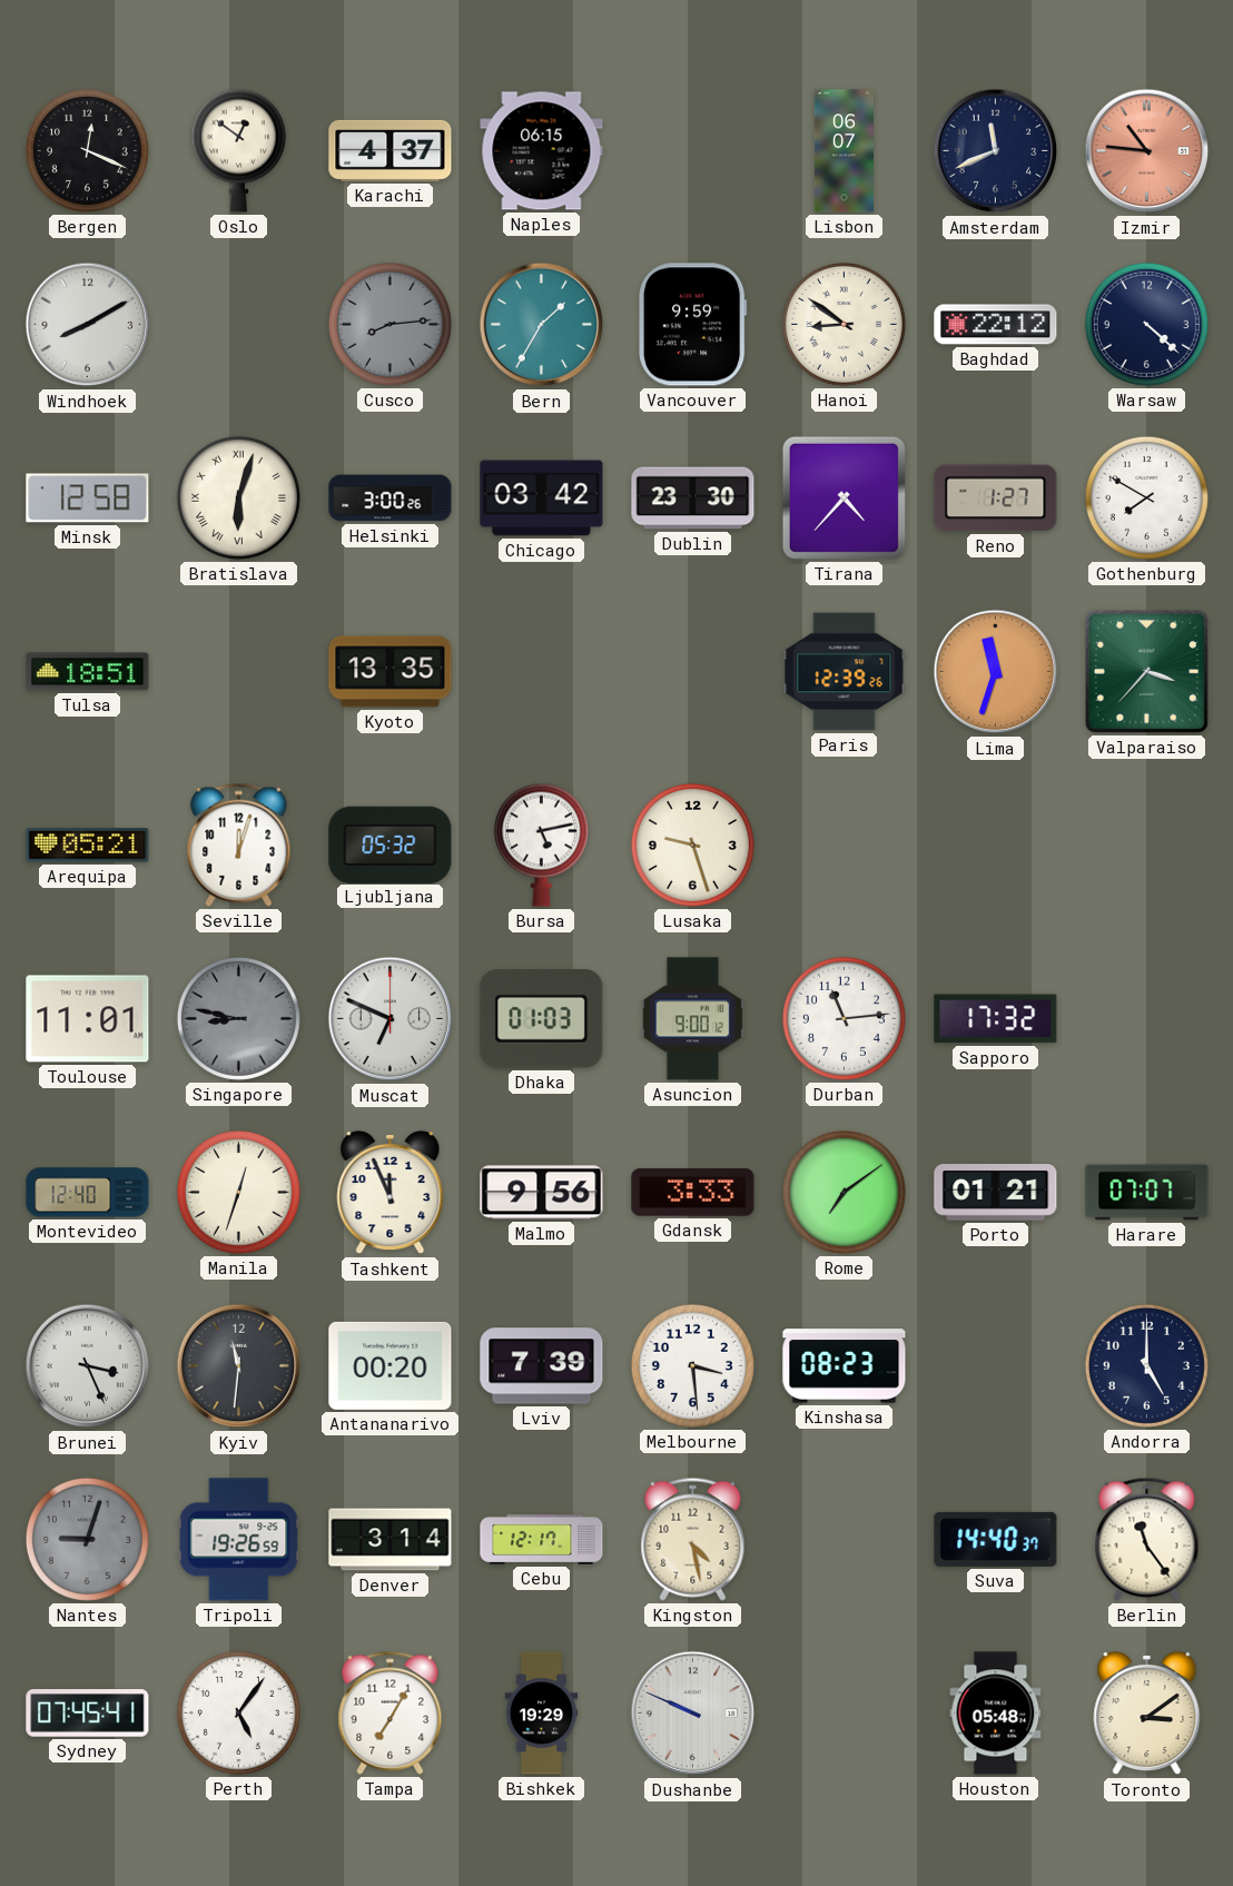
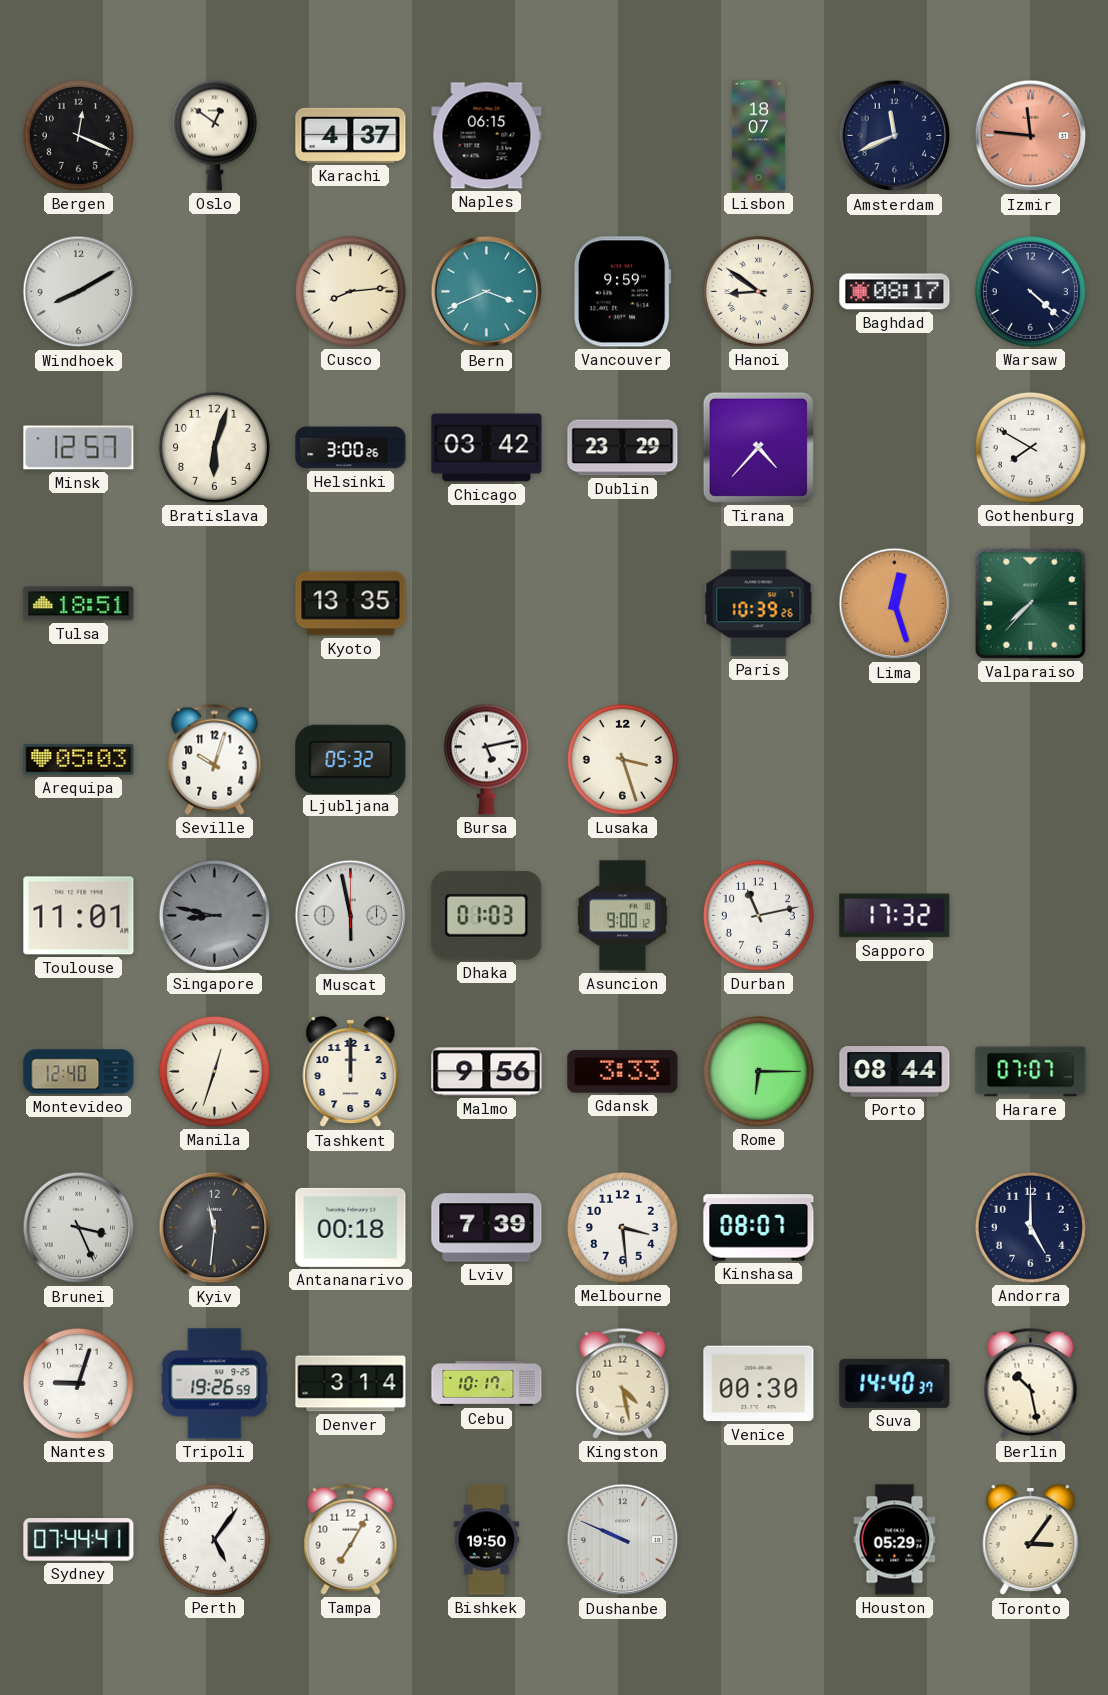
Lisbon: 06:07 -> 18:07
Izmir: 10:46 -> 11:46
Cusco dial: grey -> cream
Bern: 1:35 -> 3:41
Baghdad: 22:12 -> 08:17
Minsk: 12:58 -> 12:57
Bratislava numerals: Roman -> Arabic
Dublin: 23:30 -> 23:29
Reno: 1:27 -> none
Paris: 12:39 -> 10:39
Lima: 11:33 -> 12:27
Valparaiso: 3:37 -> 7:37
Arequipa: 05:21 -> 05:03
Seville: 12:03 -> 10:03
Lusaka: 9:27 -> 3:27
Muscat: 6:49 -> 5:58
Durban: 11:14 -> 11:13
Tashkent: 11:56 -> 12:00
Rome: 7:09 -> 6:15
Porto: 01:21 -> 08:44
Antananarivo: 00:20 -> 00:18
Kinshasa: 08:23 -> 08:07
Nantes dial: grey -> white
Cebu: 12:17 -> 10:17
Venice: none -> 00:30
Berlin: 11:24 -> 10:28
Sydney: 07:45 -> 07:44
Bishkek: 19:29 -> 19:50
Houston: 05:48 -> 05:29
Toronto: 3:09 -> 3:06
